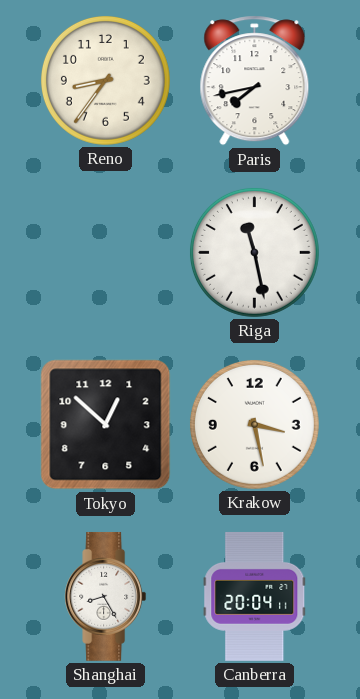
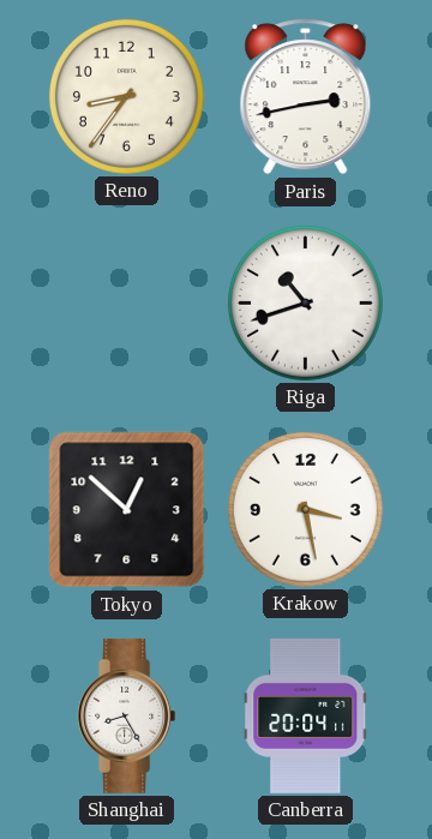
Paris: 7:43 -> 2:43
Riga: 11:28 -> 10:42
